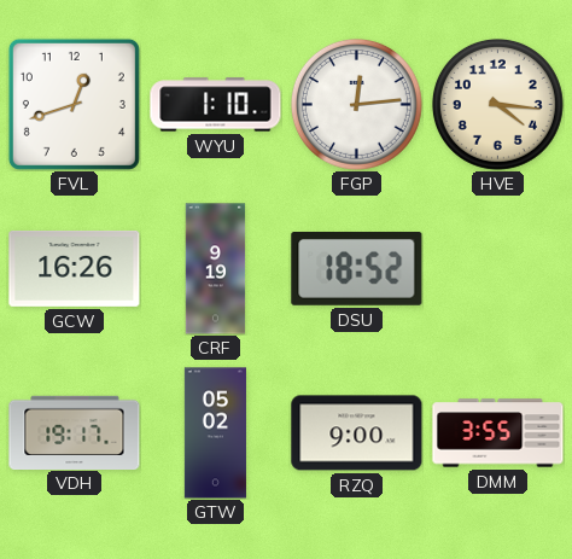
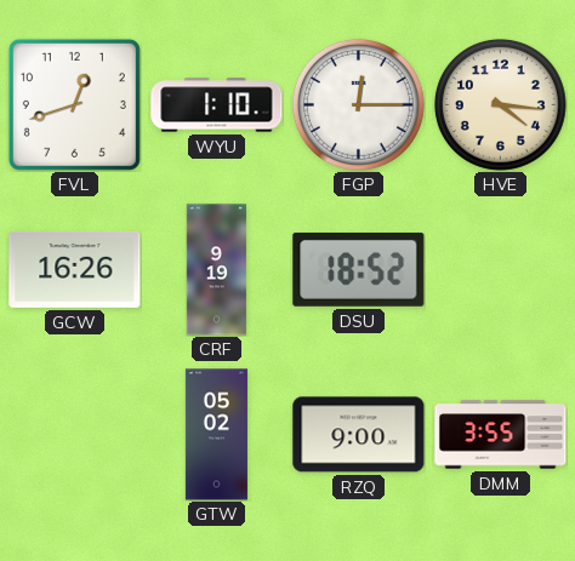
FGP: 12:14 -> 12:15
VDH: 19:17 -> none
